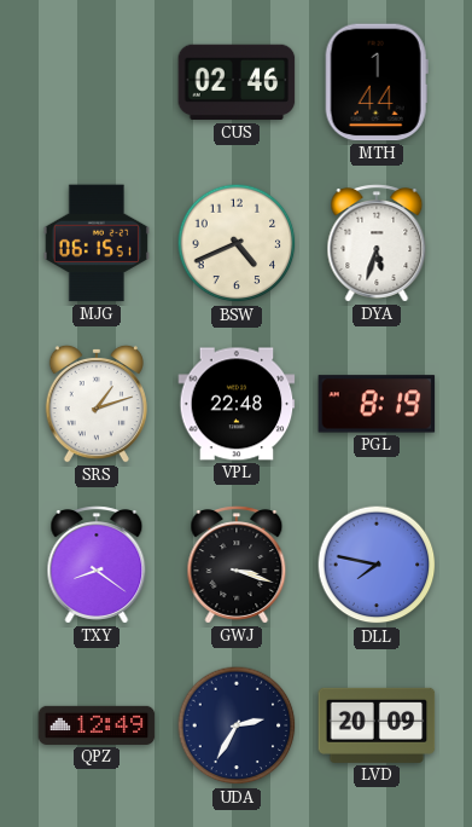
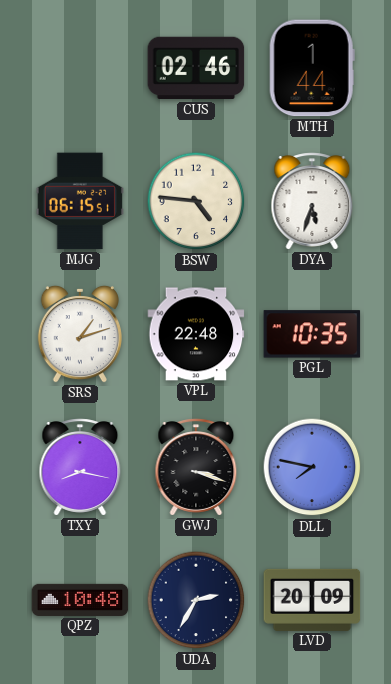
BSW: 4:41 -> 4:46
PGL: 8:19 -> 10:35
TXY: 8:21 -> 8:17
QPZ: 12:49 -> 10:48
